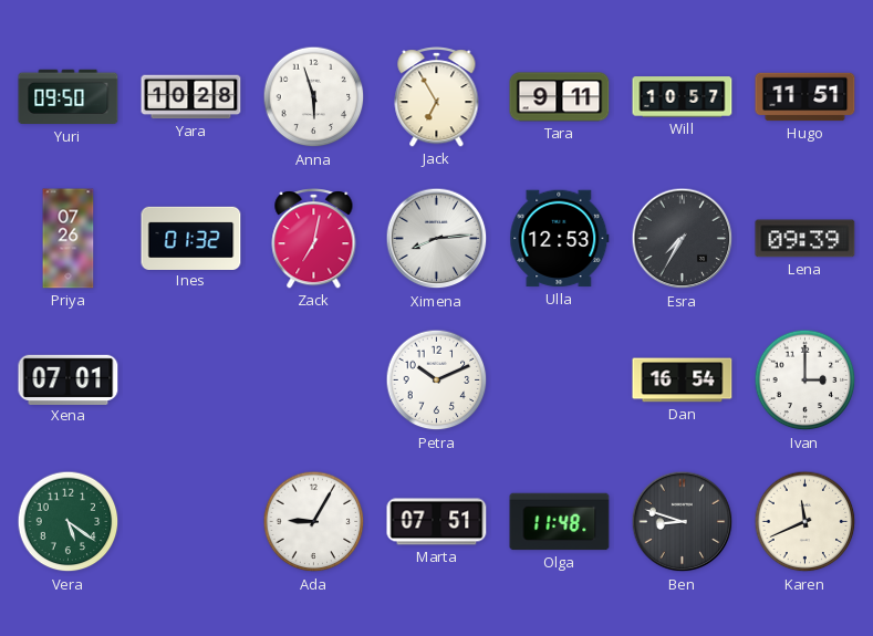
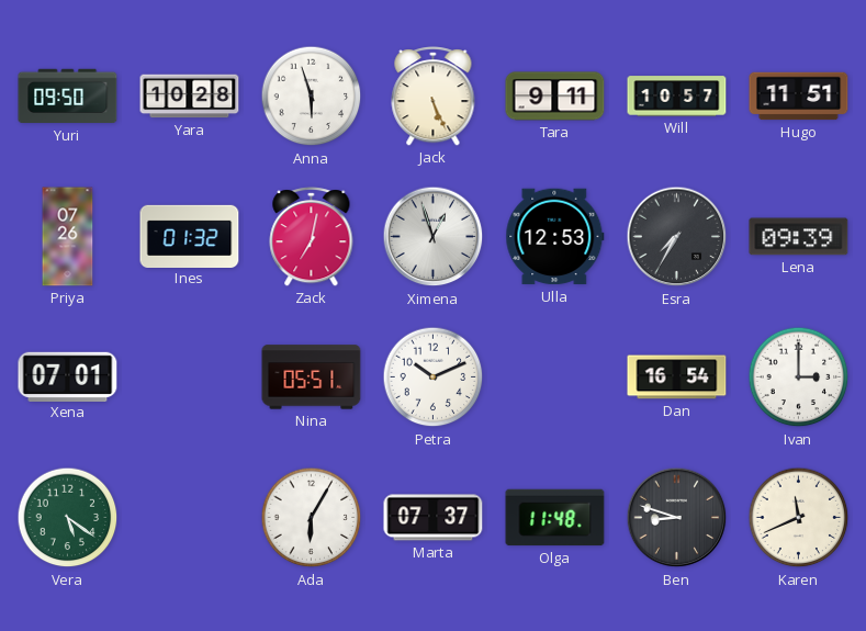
Jack: 6:55 -> 5:26
Ximena: 8:14 -> 12:57
Nina: none -> 05:51
Ada: 9:05 -> 6:05
Marta: 07:51 -> 07:37
